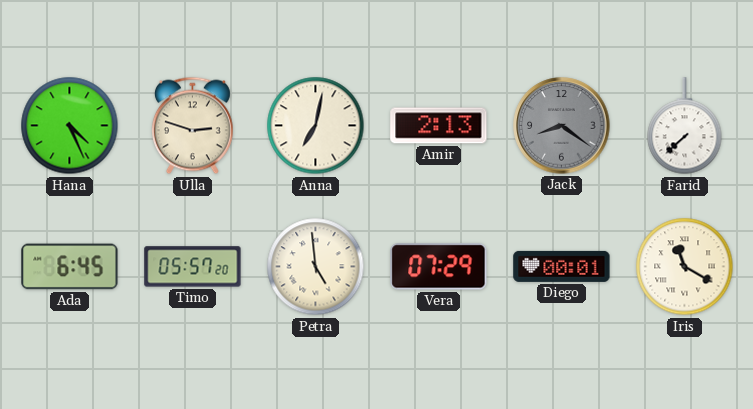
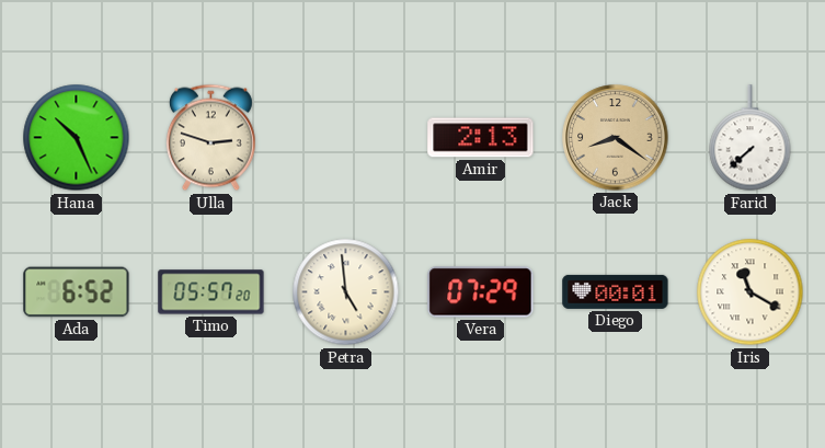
Hana: 4:26 -> 10:26
Anna: 7:02 -> none
Jack dial: grey -> champagne
Ada: 6:45 -> 6:52
